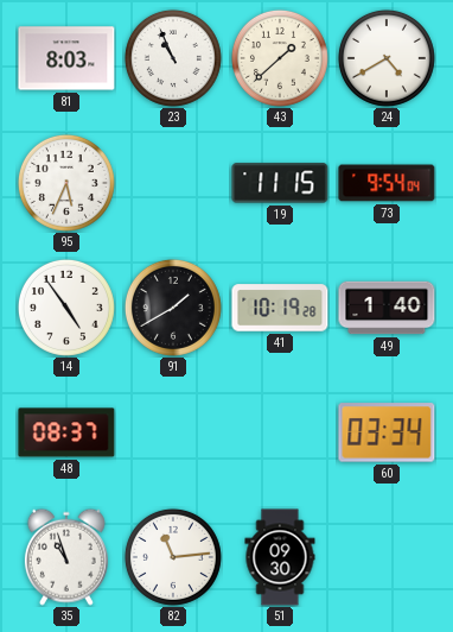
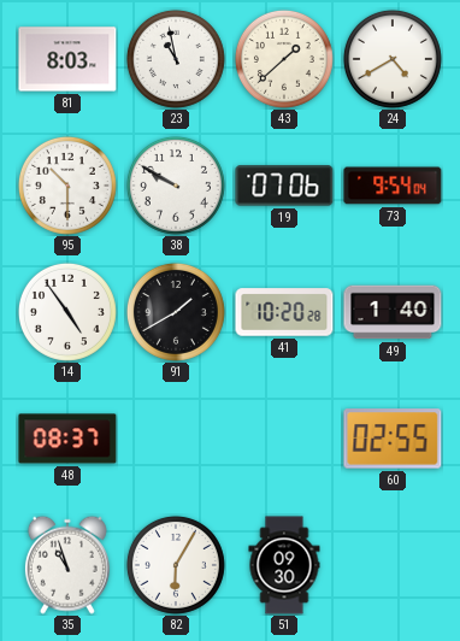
23: 10:56 -> 10:58
95: 5:34 -> 10:30
38: none -> 9:50
19: 11:15 -> 07:06
41: 10:19 -> 10:20
60: 03:34 -> 02:55
82: 11:14 -> 6:05
